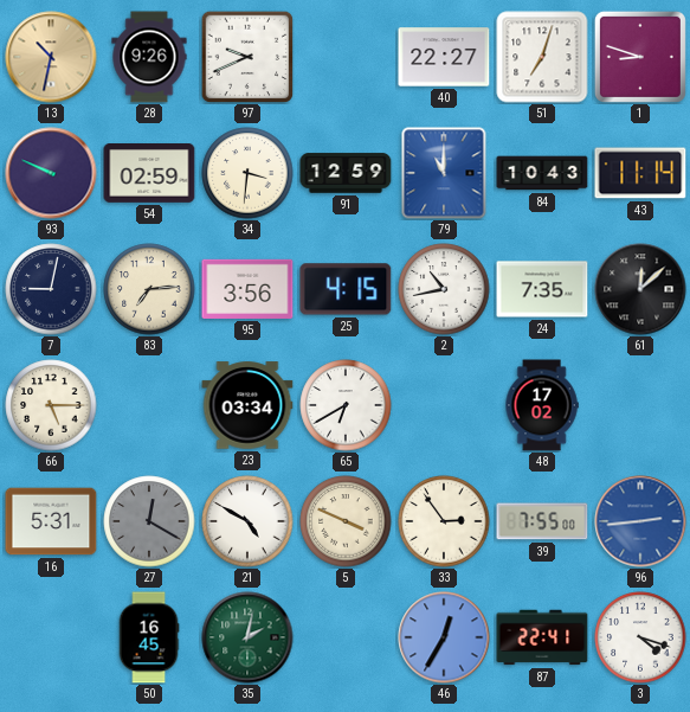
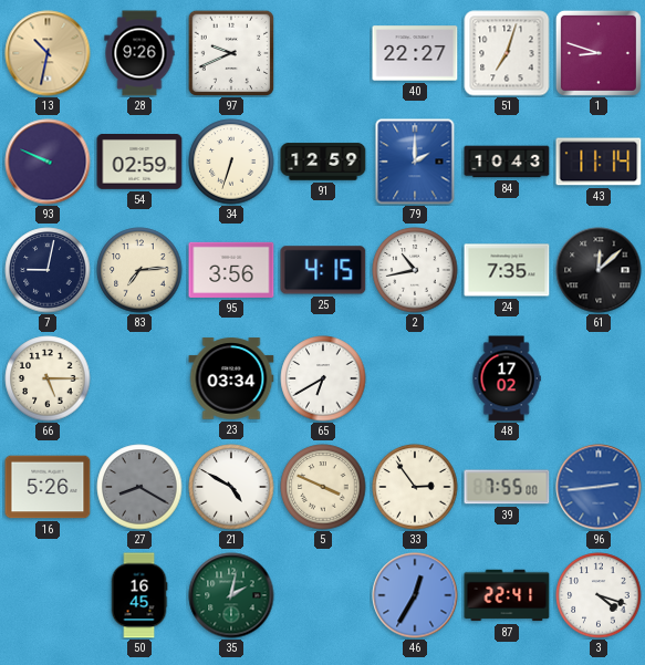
34: 3:31 -> 6:33
79: 11:00 -> 2:00
16: 5:31 -> 5:26
27: 12:20 -> 8:20
